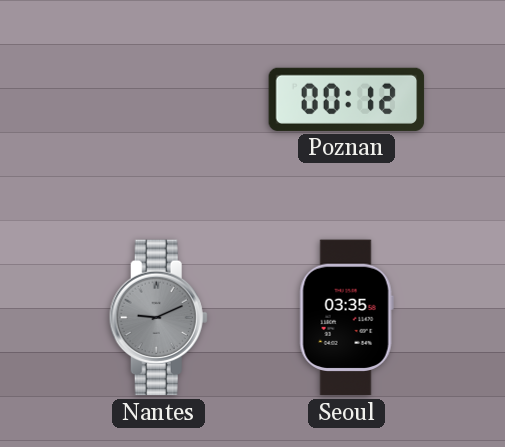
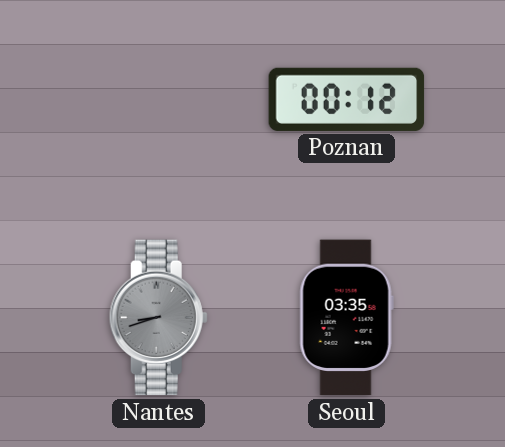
Nantes: 9:11 -> 8:42
